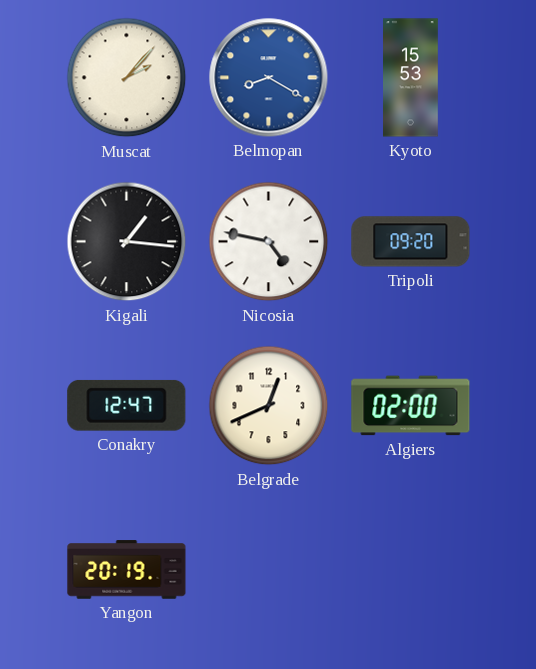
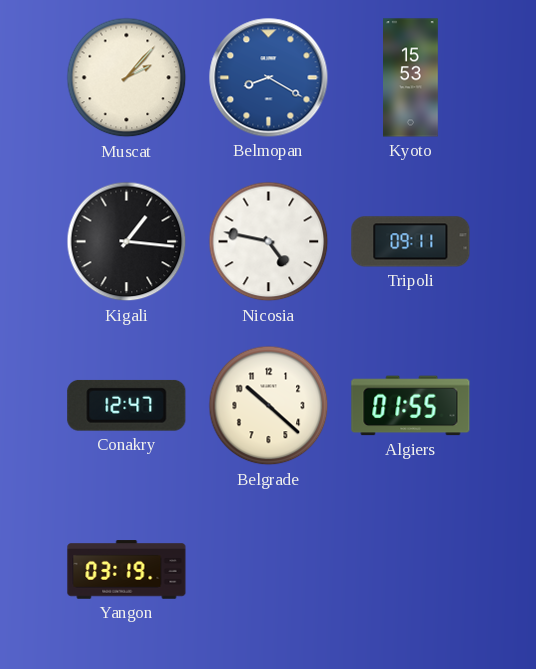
Tripoli: 09:20 -> 09:11
Belgrade: 12:41 -> 10:22
Algiers: 02:00 -> 01:55
Yangon: 20:19 -> 03:19
